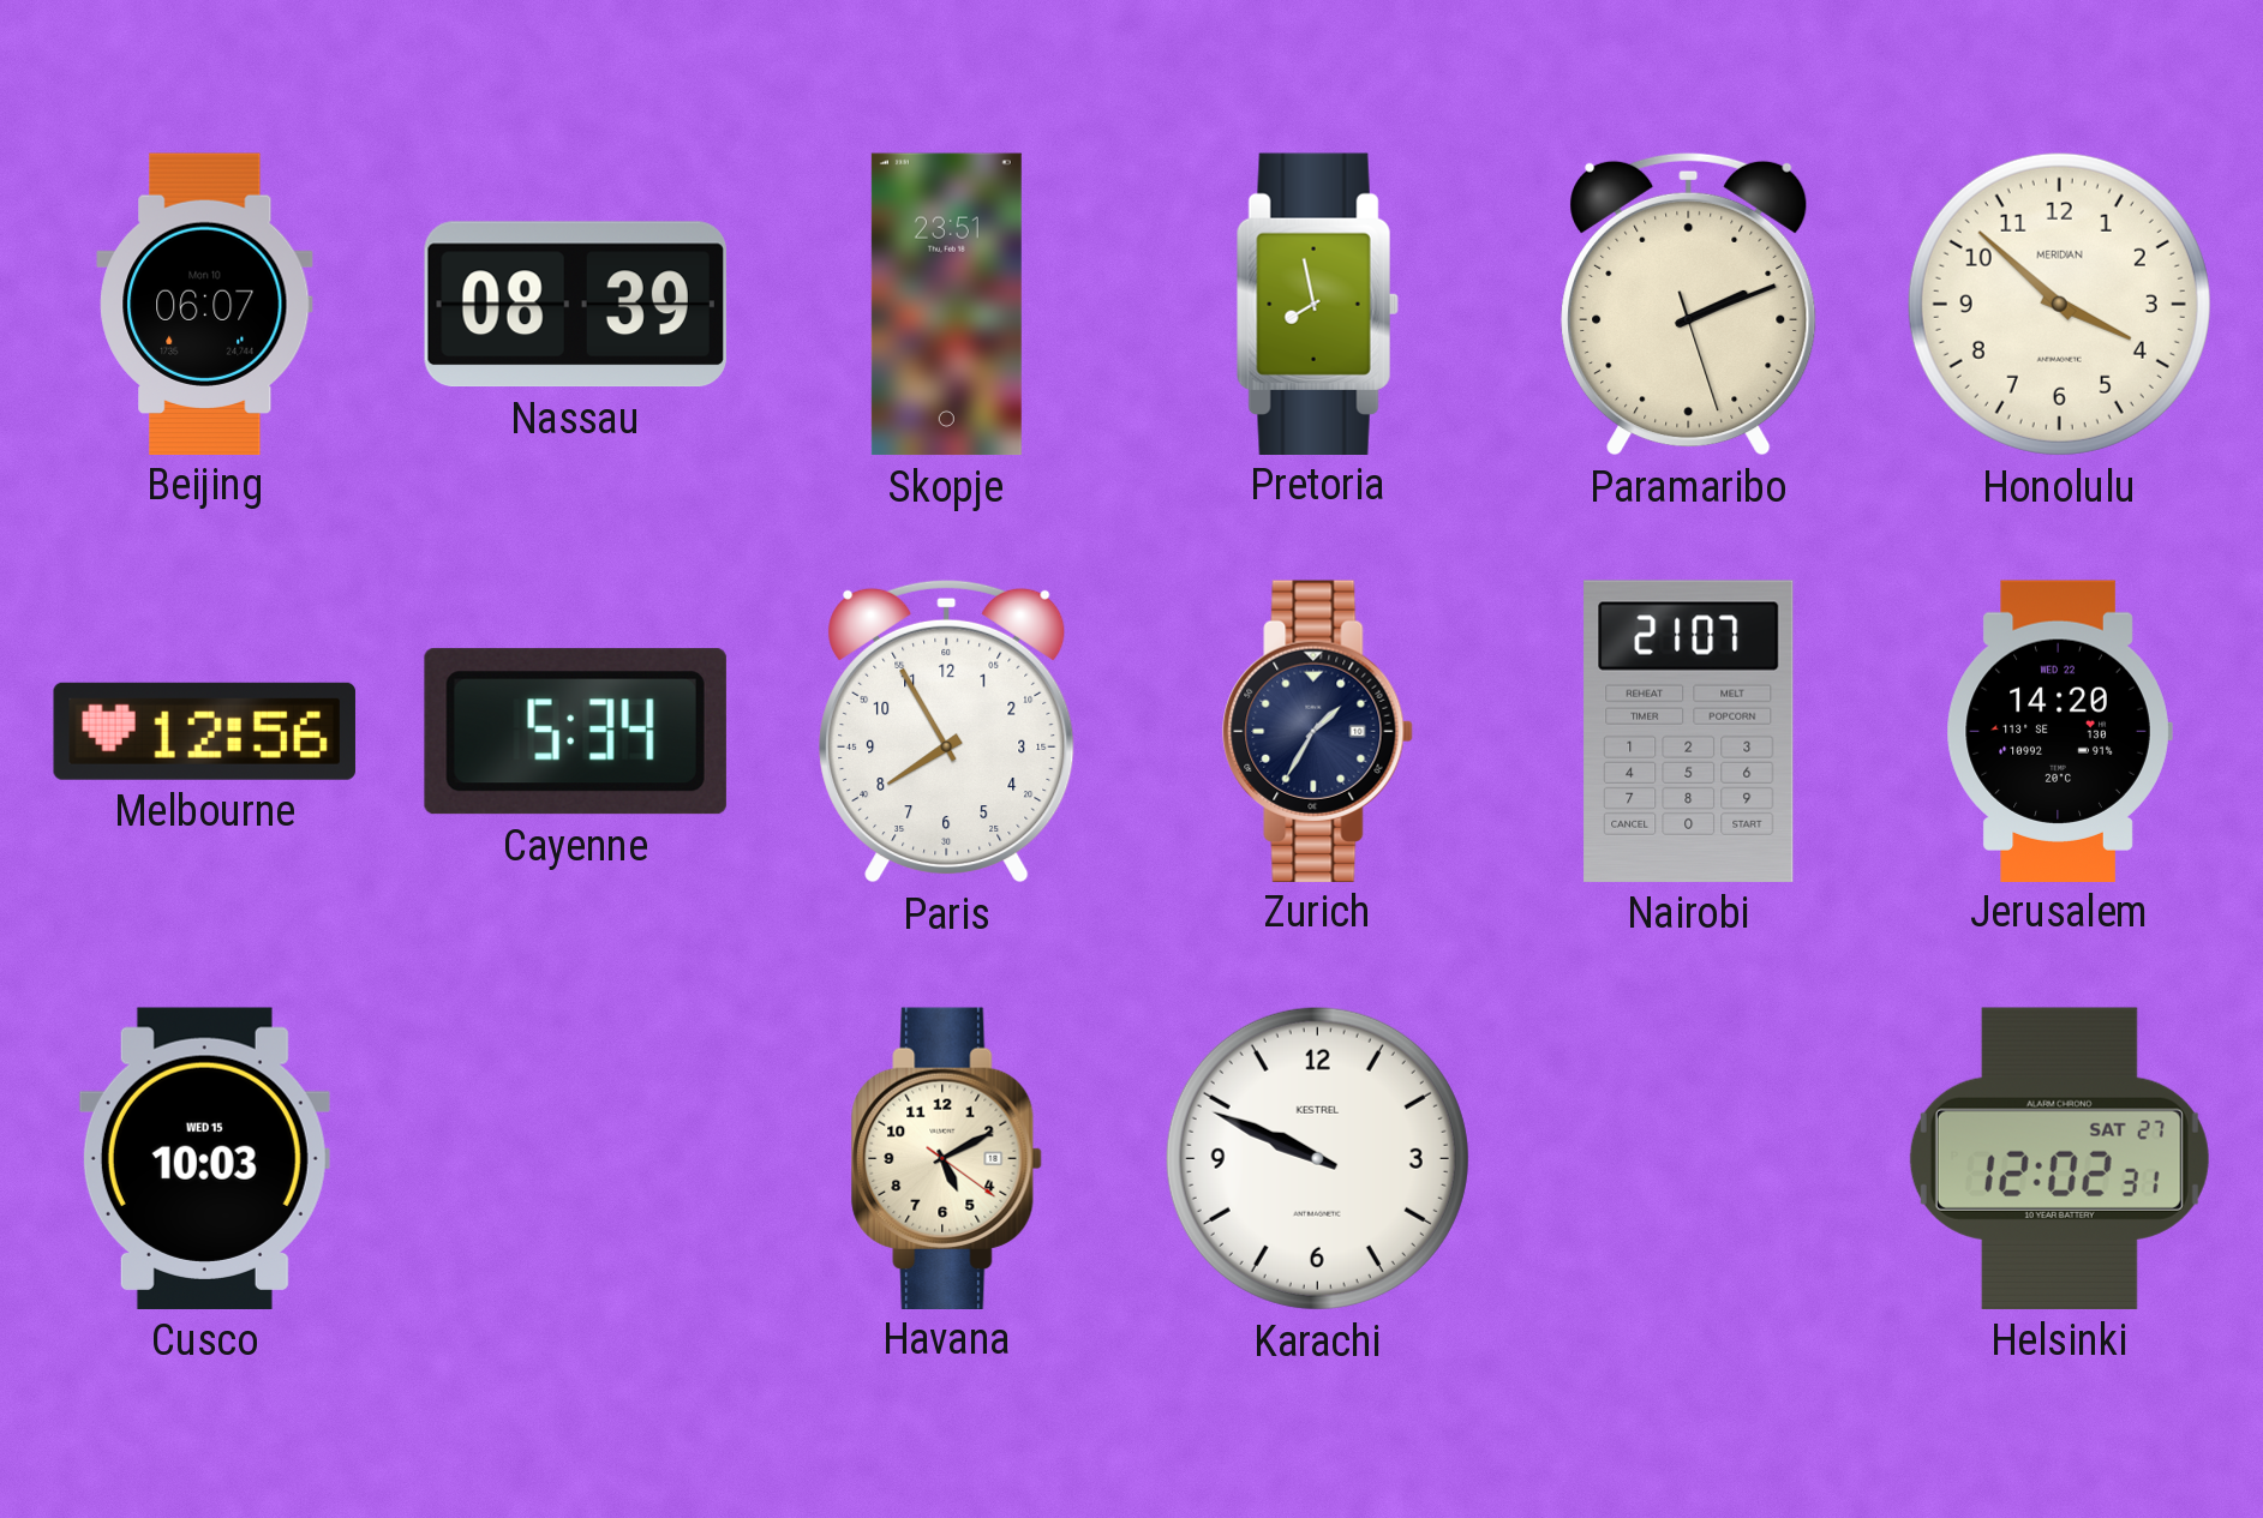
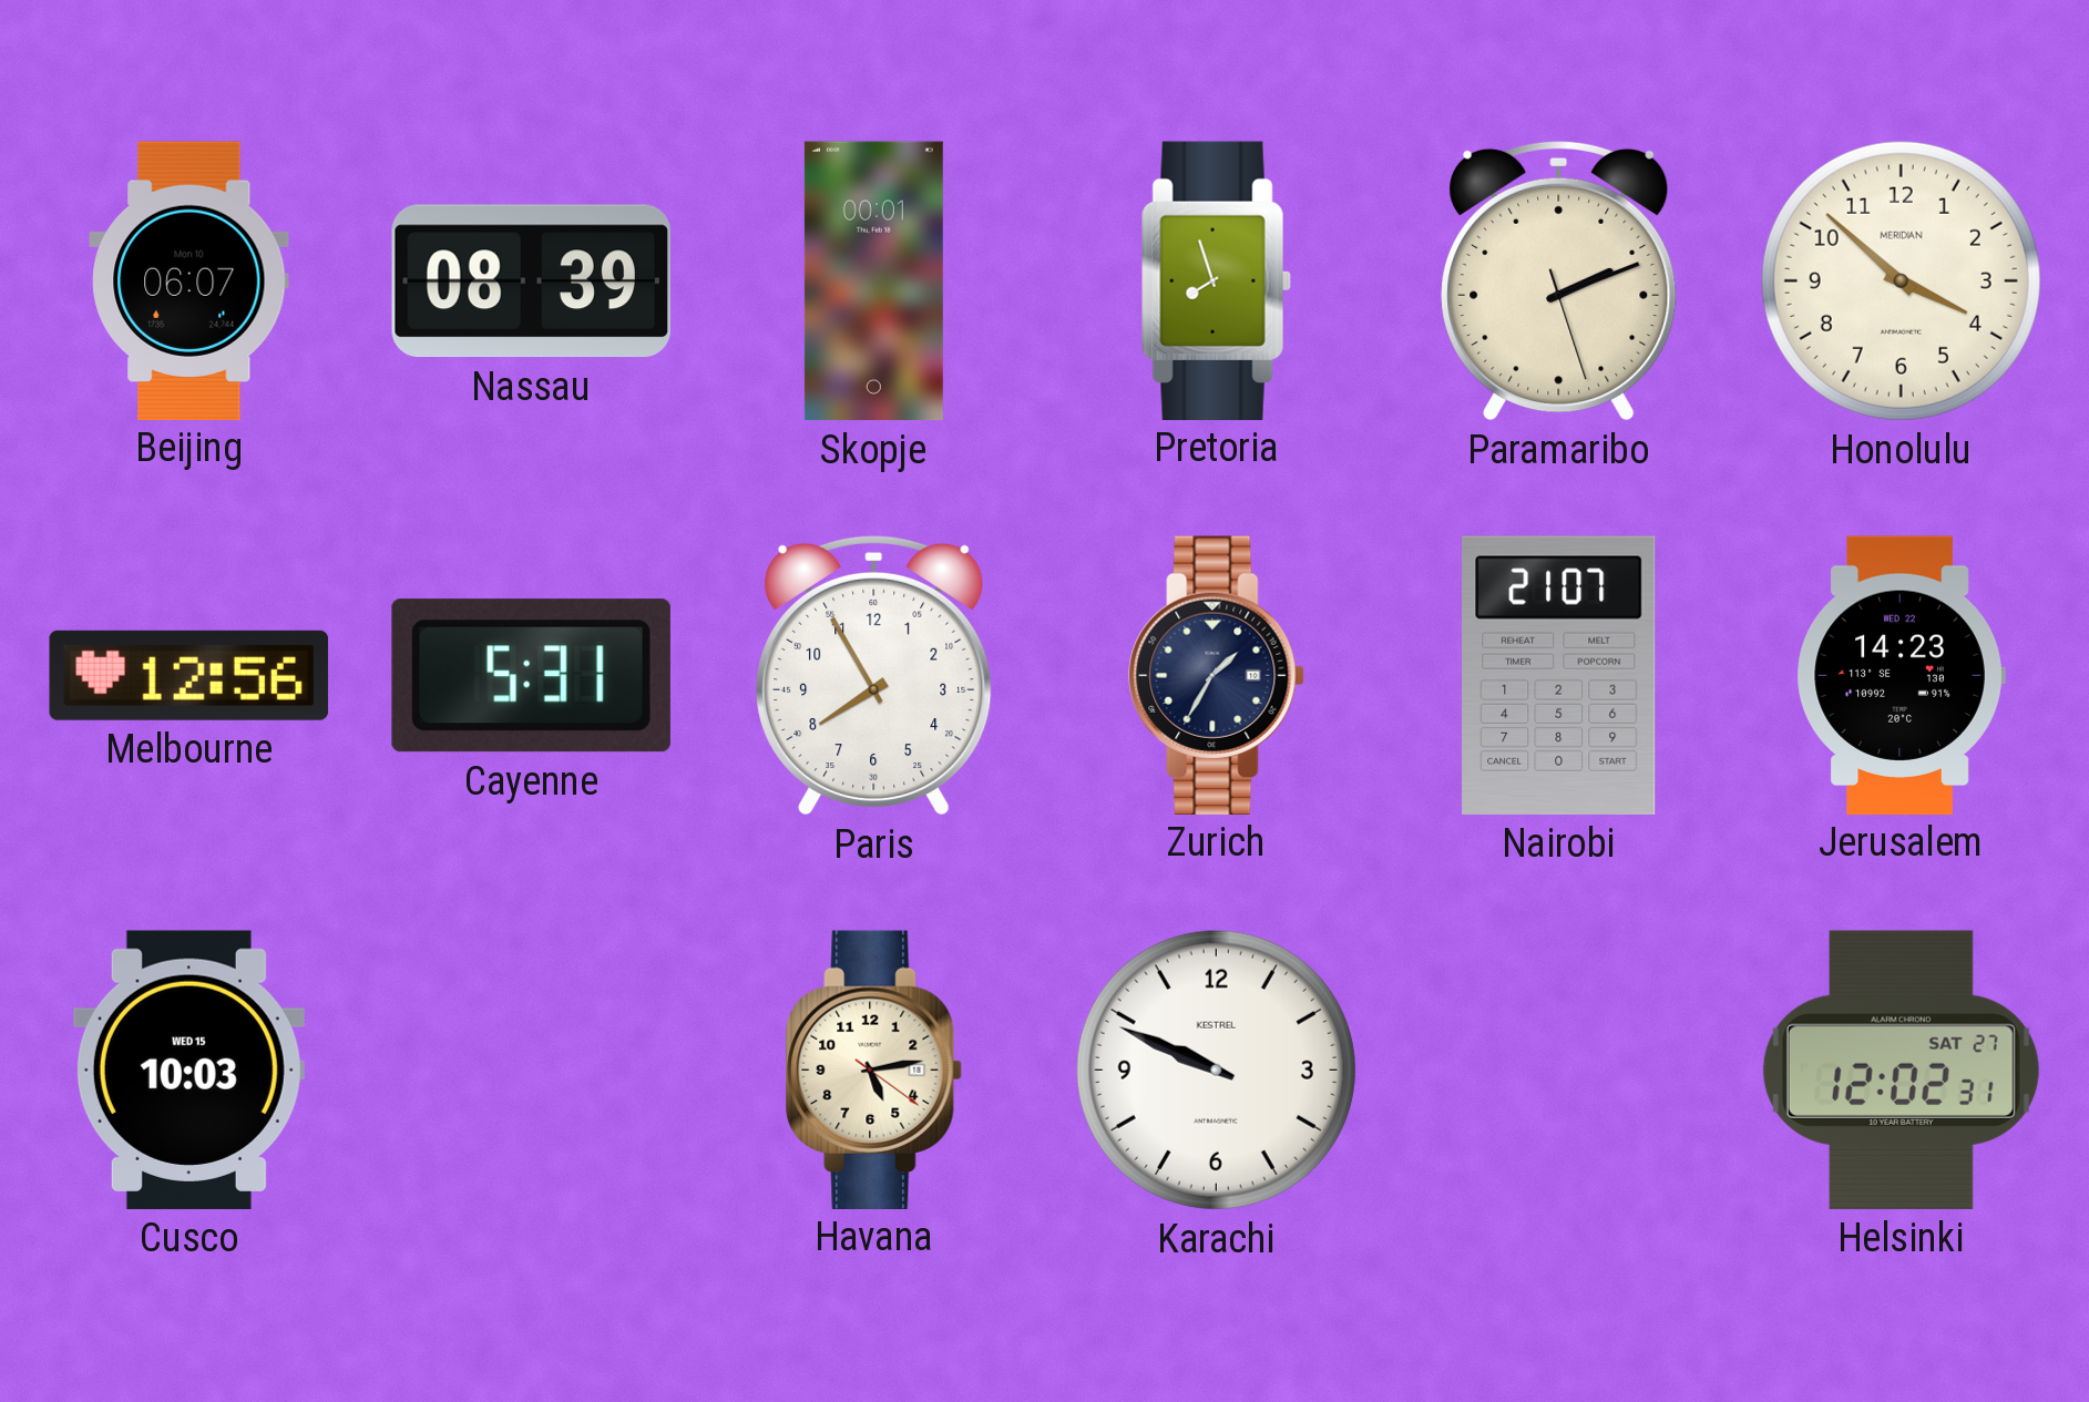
Skopje: 23:51 -> 00:01
Pretoria: 7:58 -> 7:57
Cayenne: 5:34 -> 5:31
Jerusalem: 14:20 -> 14:23
Havana: 5:10 -> 5:13
